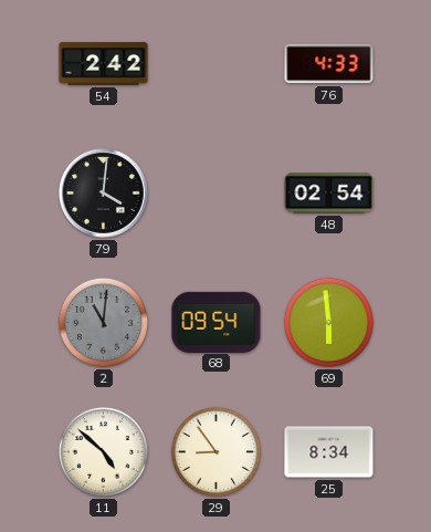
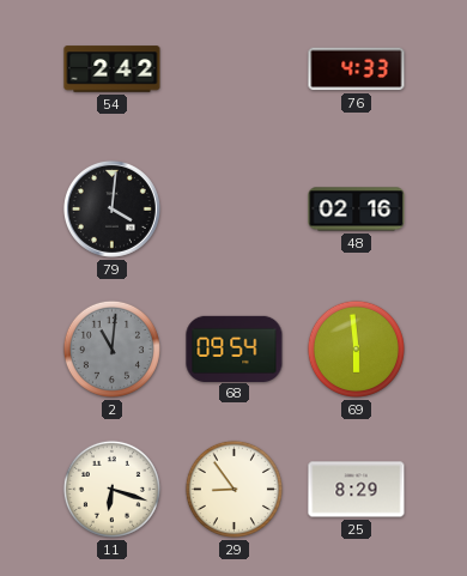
48: 02:54 -> 02:16
11: 4:52 -> 6:18
25: 8:34 -> 8:29
